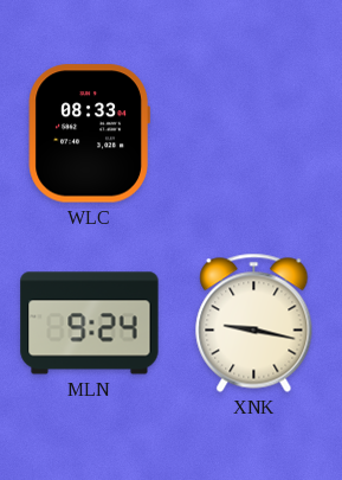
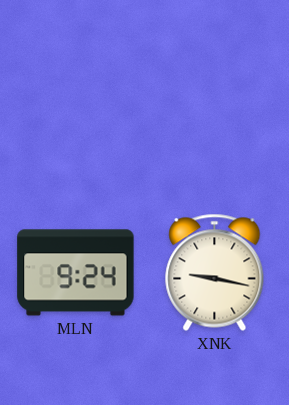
WLC: 08:33 -> none
